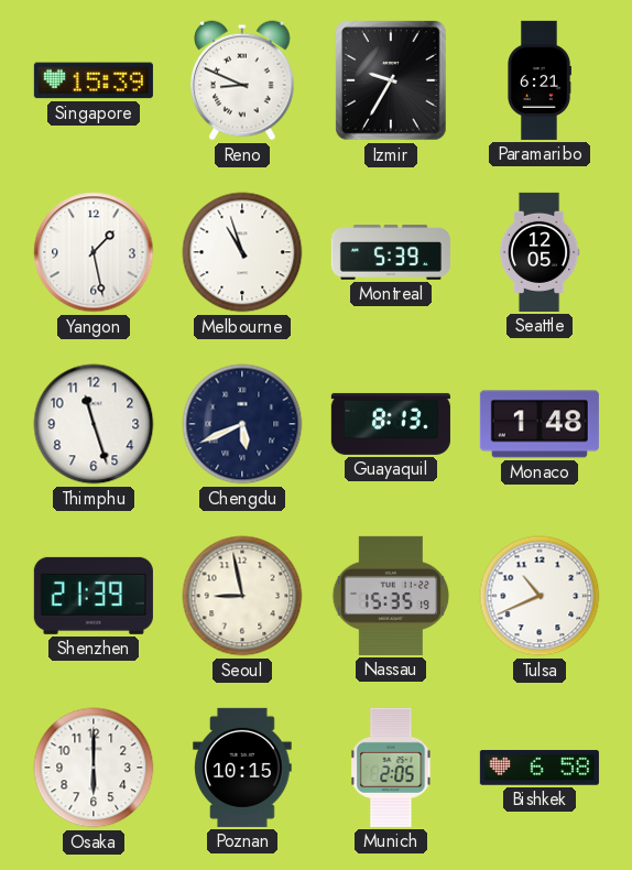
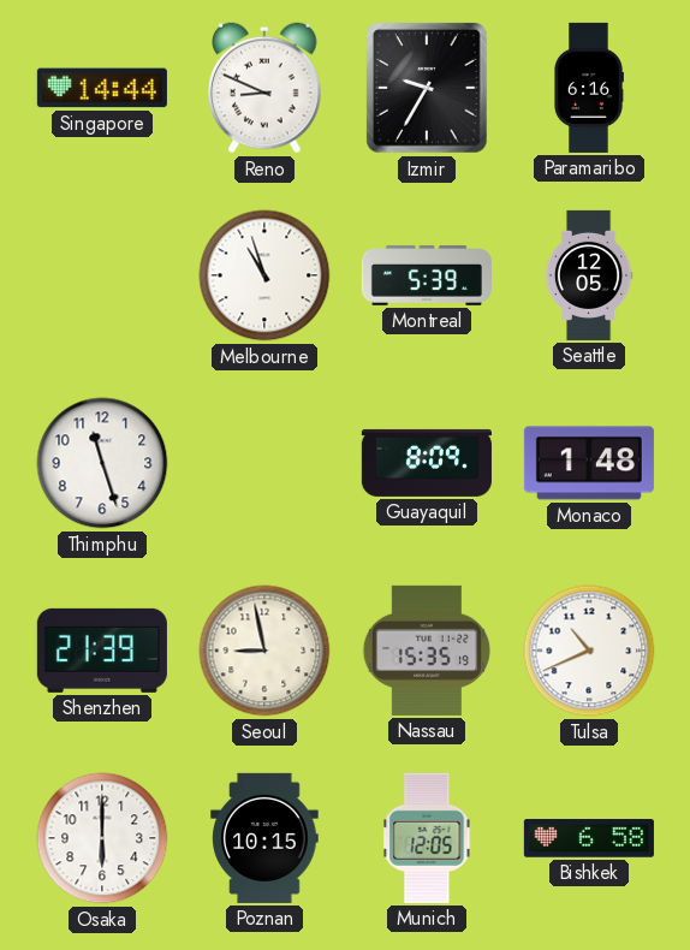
Singapore: 15:39 -> 14:44
Paramaribo: 6:21 -> 6:16
Yangon: 1:28 -> none
Chengdu: 5:41 -> none
Guayaquil: 8:13 -> 8:09
Munich: 2:05 -> 12:05
